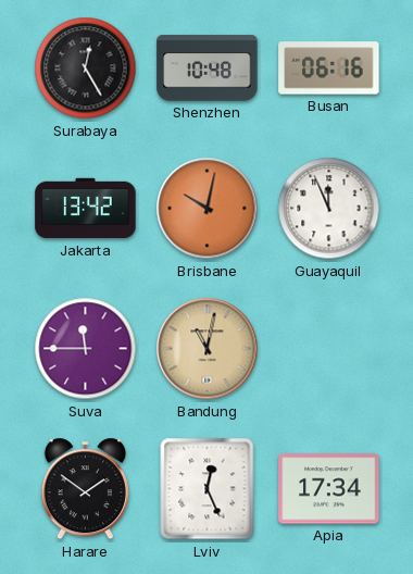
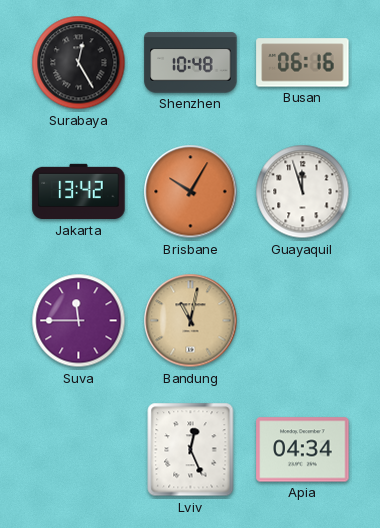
Brisbane: 10:02 -> 10:05
Guayaquil: 11:56 -> 11:57
Harare: 1:51 -> none
Apia: 17:34 -> 04:34
